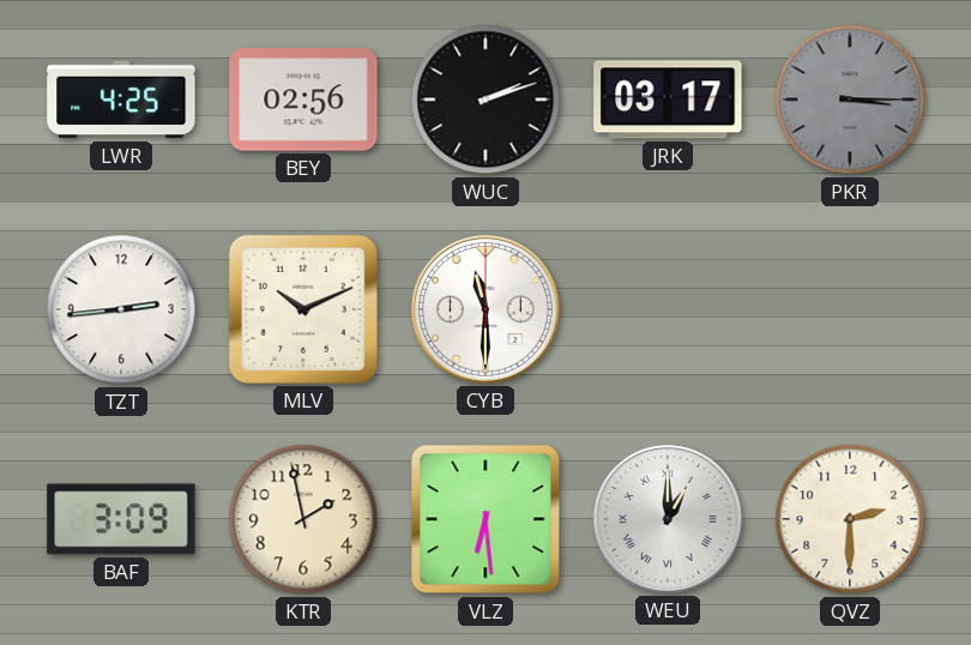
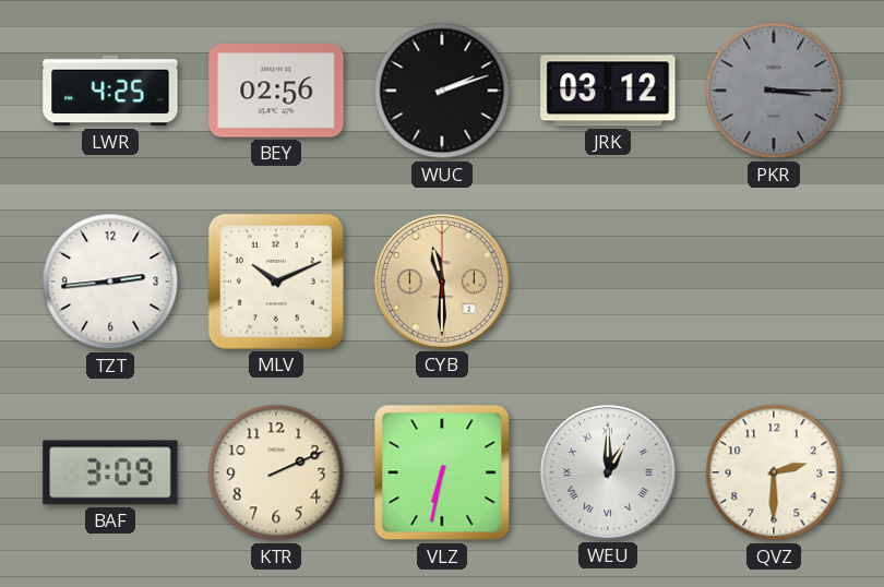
JRK: 03:17 -> 03:12
CYB dial: white -> champagne
KTR: 1:58 -> 2:11
VLZ: 6:29 -> 6:32
